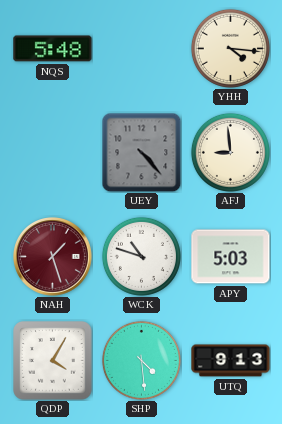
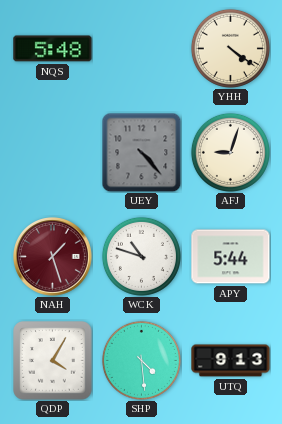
YHH: 4:16 -> 4:21
AFJ: 8:59 -> 9:03
APY: 5:03 -> 5:44
